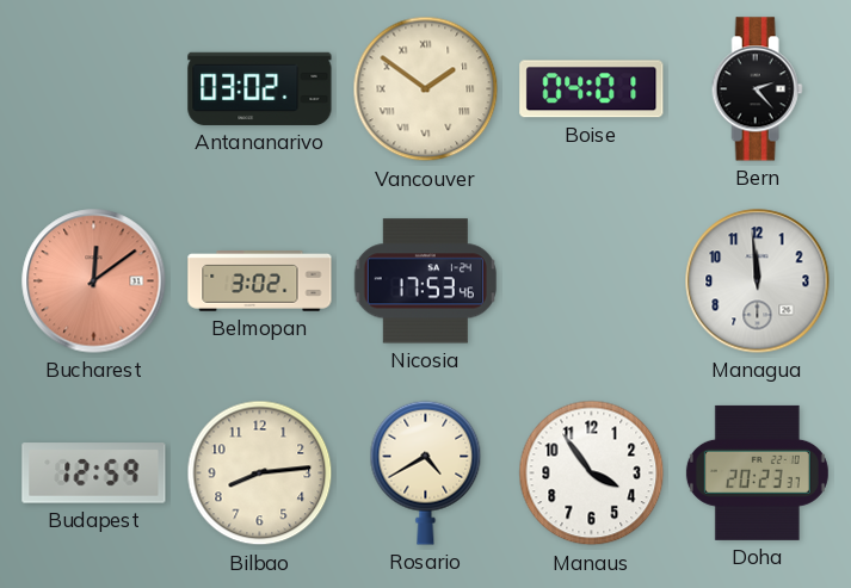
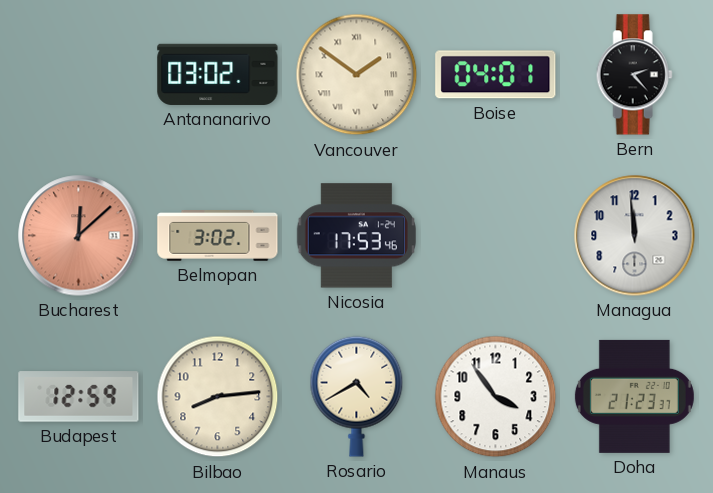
Bucharest: 12:09 -> 12:08
Doha: 20:23 -> 21:23
